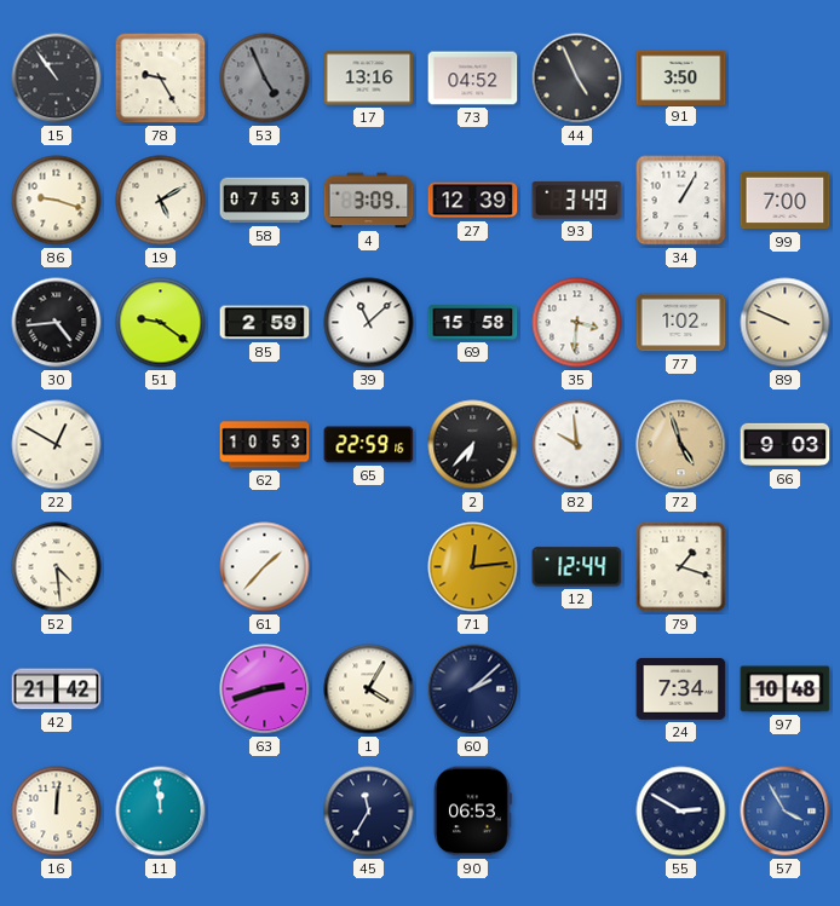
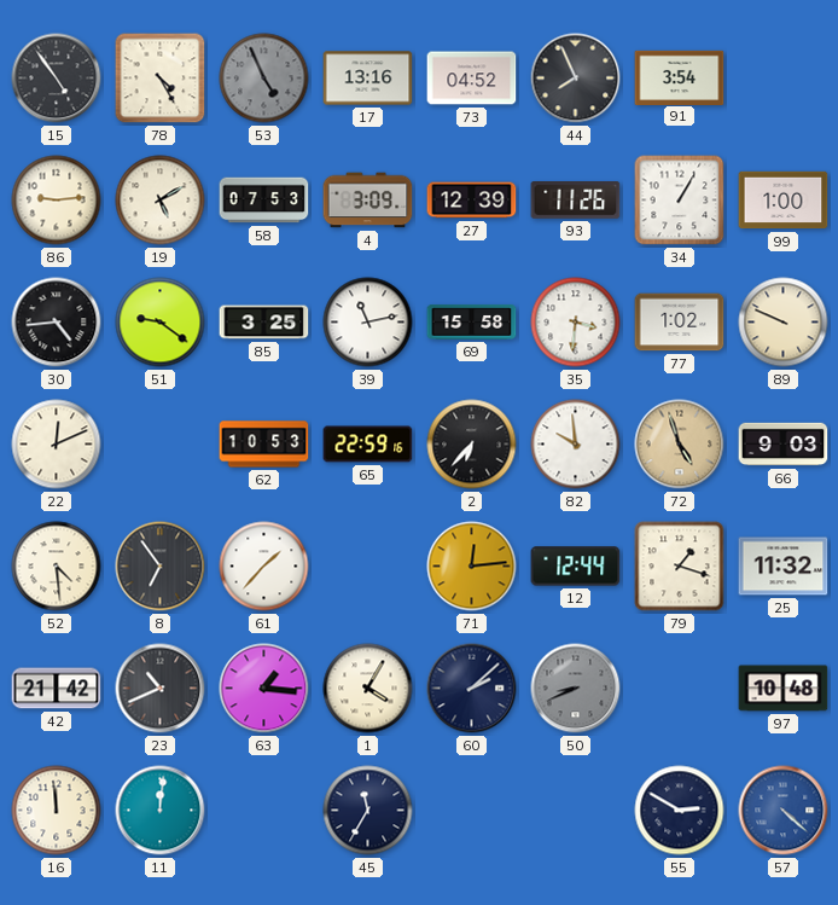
15: 10:54 -> 4:54
78: 9:25 -> 4:25
44: 4:56 -> 7:56
91: 3:50 -> 3:54
86: 9:18 -> 9:14
93: 3:49 -> 11:26
99: 7:00 -> 1:00
85: 2:59 -> 3:25
39: 11:08 -> 11:13
22: 12:50 -> 12:11
8: none -> 6:54
25: none -> 11:32
23: none -> 10:41
63: 2:42 -> 1:16
50: none -> 8:41
24: 7:34 -> none
16: 12:01 -> 11:59
11: 11:59 -> 12:01
90: 06:53 -> none
57: 3:55 -> 4:22
